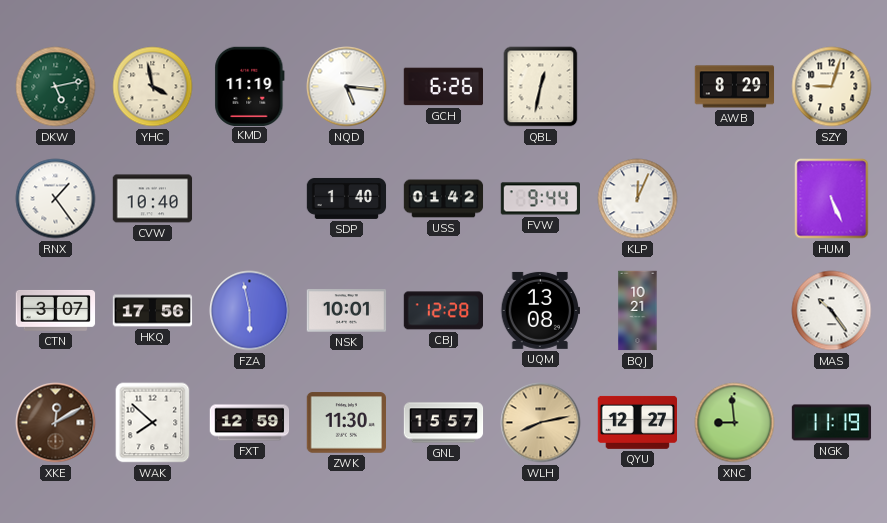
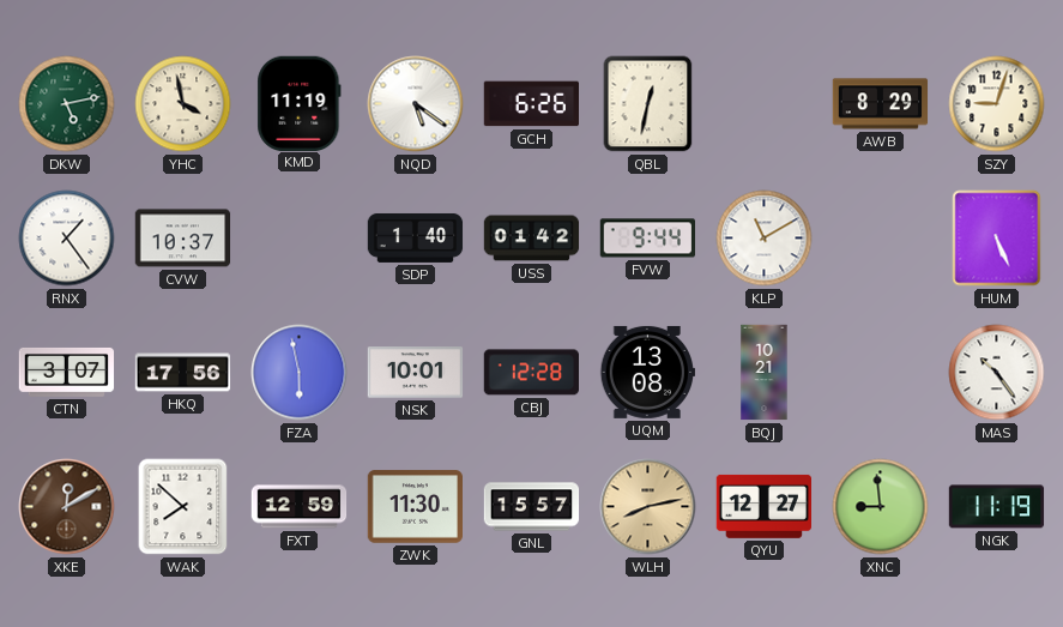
NQD: 5:16 -> 5:21
CVW: 10:40 -> 10:37
KLP: 12:04 -> 11:10
